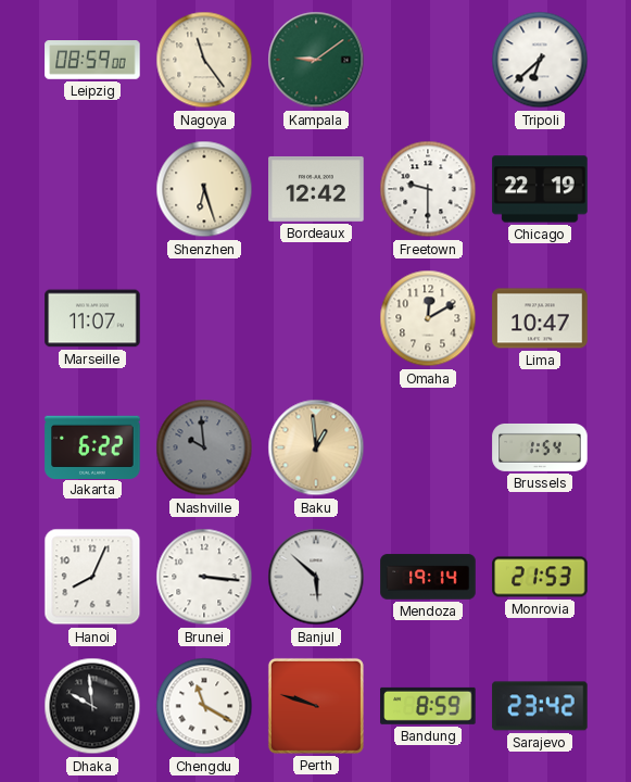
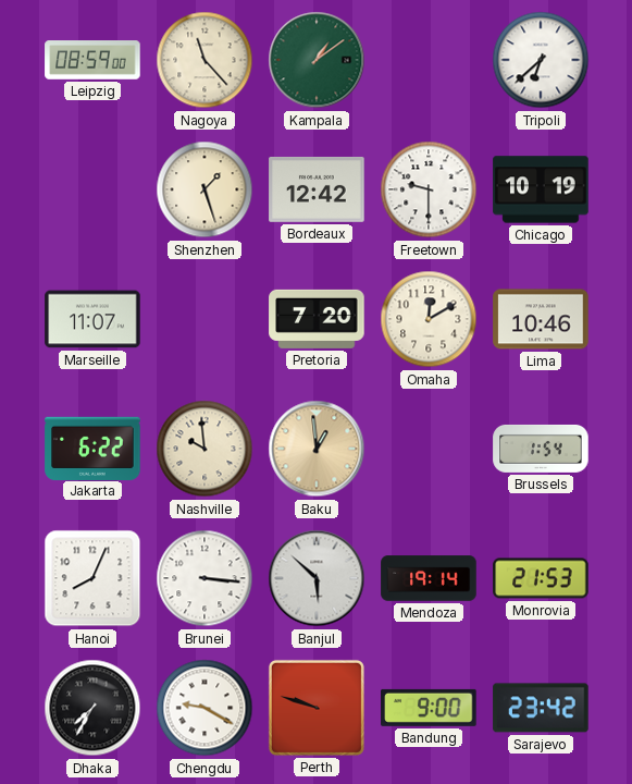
Nagoya: 11:24 -> 11:23
Kampala: 9:09 -> 1:09
Shenzhen: 6:27 -> 1:27
Chicago: 22:19 -> 10:19
Pretoria: none -> 7:20
Lima: 10:47 -> 10:46
Nashville dial: grey -> cream
Dhaka: 9:59 -> 7:35
Chengdu: 11:20 -> 9:20
Bandung: 8:59 -> 9:00
